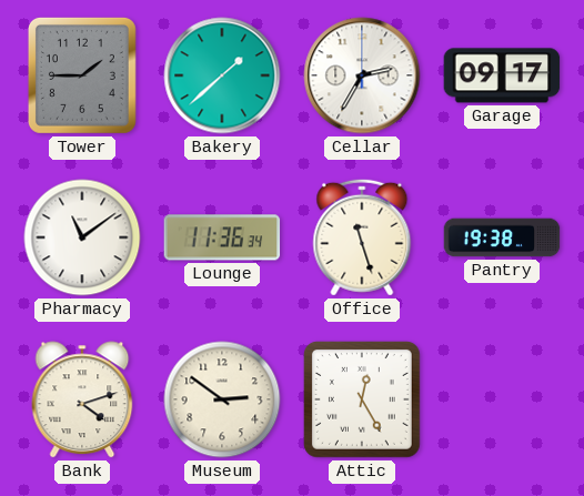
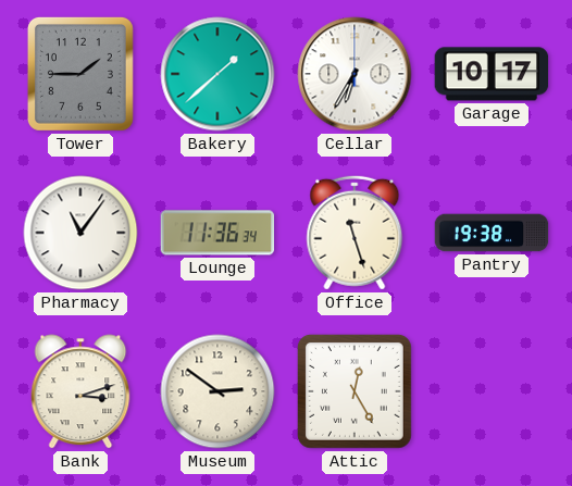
Cellar: 2:35 -> 6:35
Garage: 09:17 -> 10:17
Pharmacy: 11:09 -> 11:06
Bank: 4:12 -> 3:12
